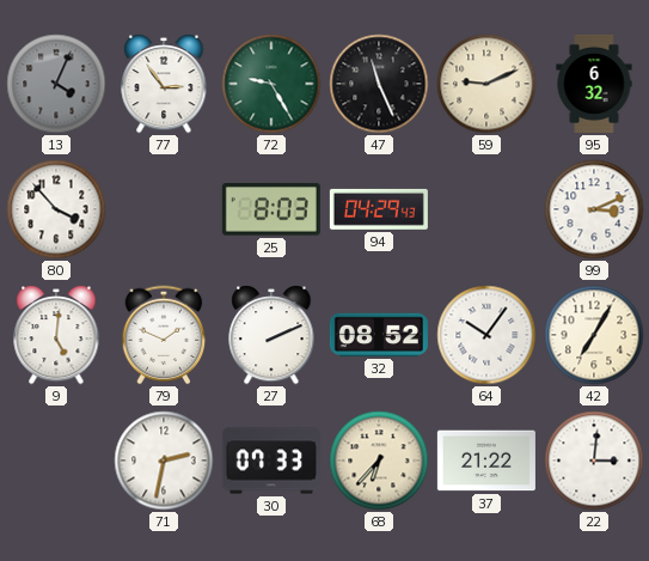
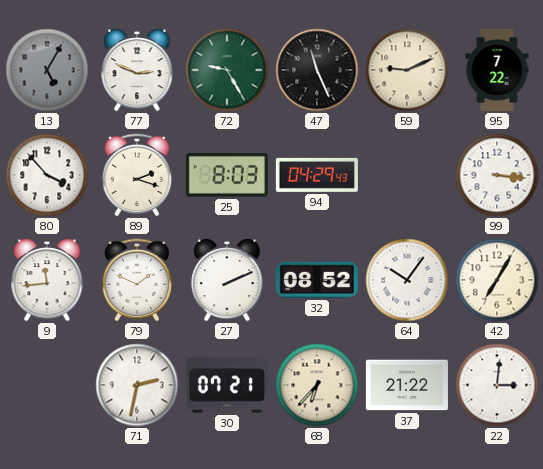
13: 4:04 -> 5:05
77: 2:54 -> 2:49
95: 6:32 -> 7:22
89: none -> 2:18
99: 3:11 -> 3:16
9: 5:01 -> 11:44
30: 07:33 -> 07:21
